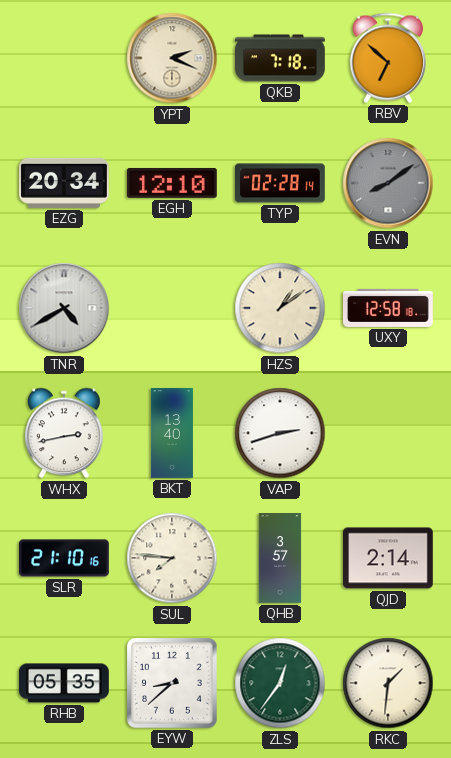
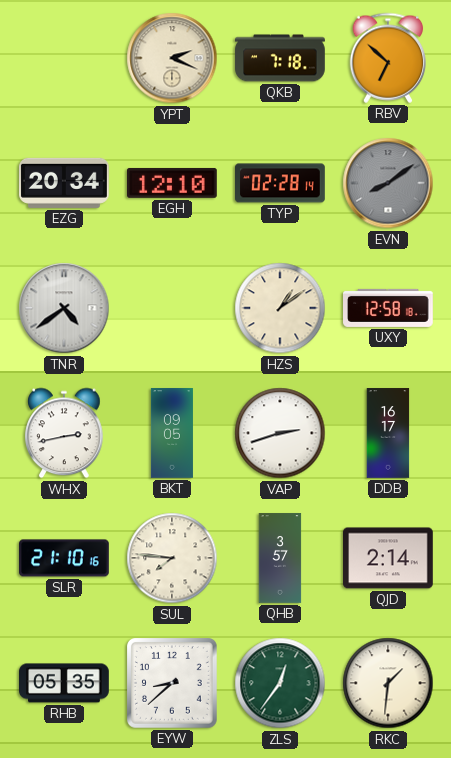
TNR: 4:40 -> 4:39
BKT: 13:40 -> 09:05
DDB: none -> 16:17
